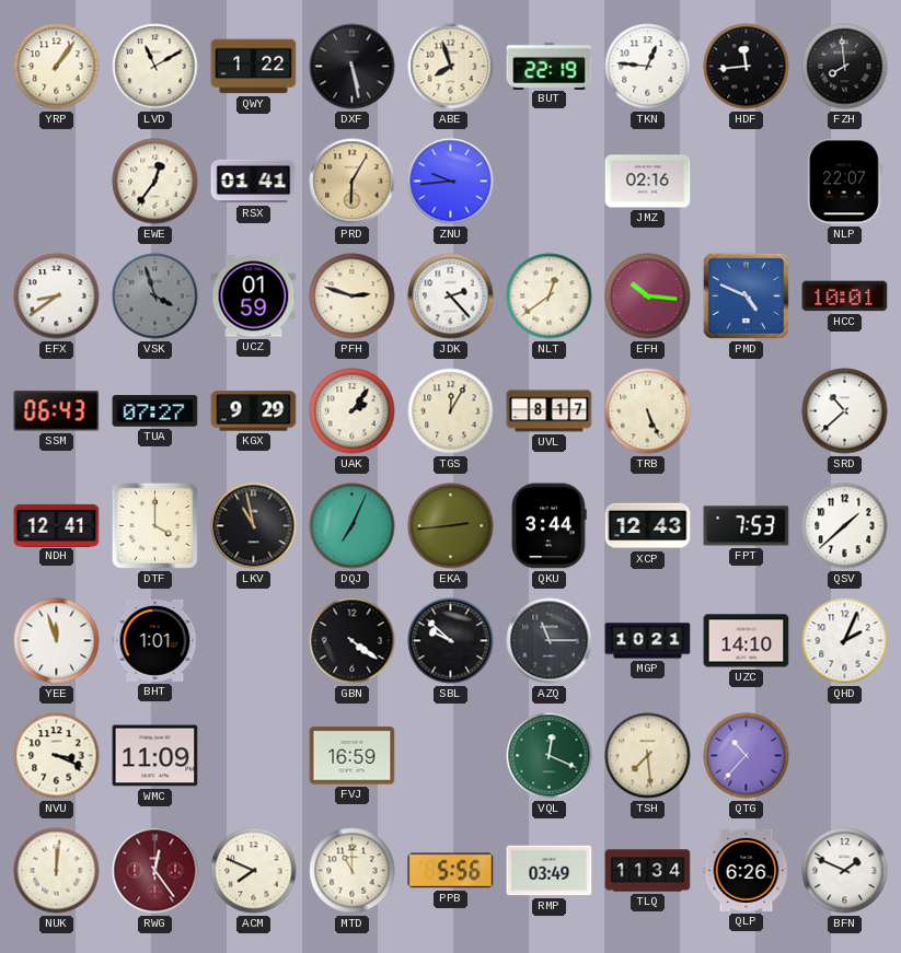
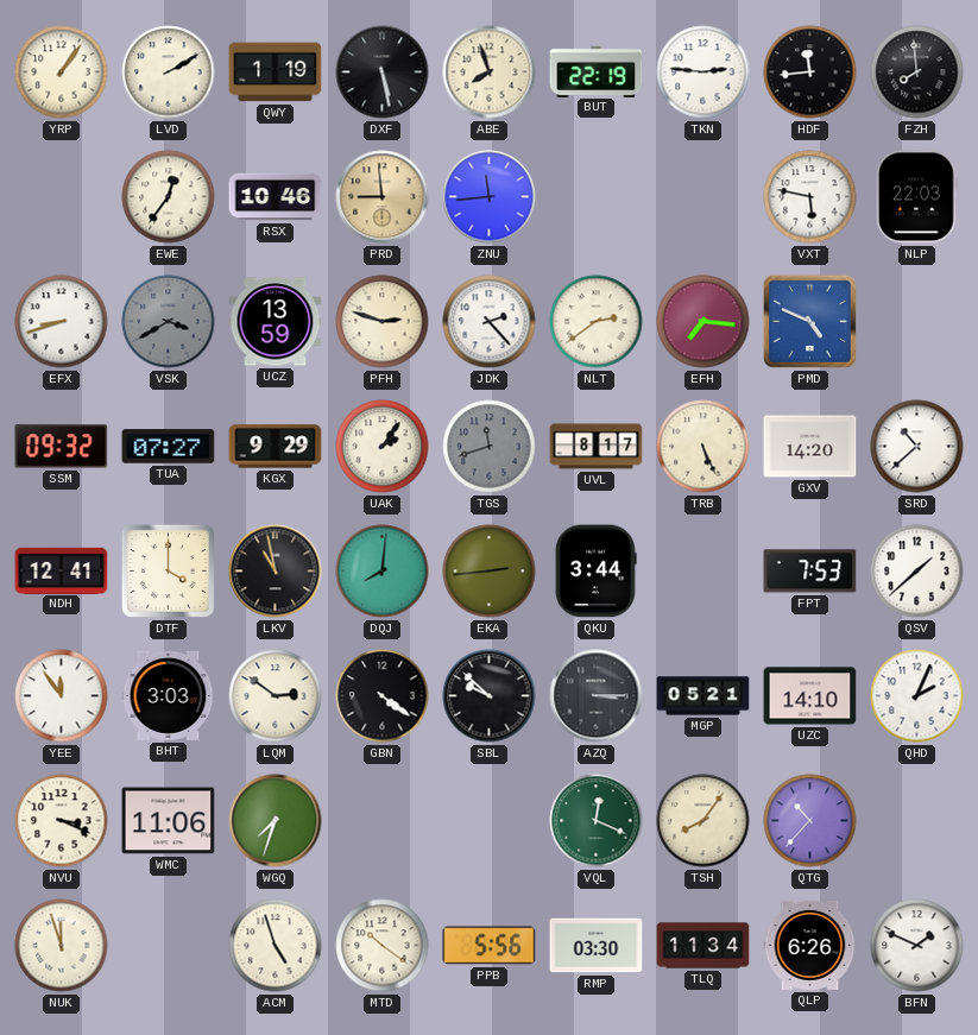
LVD: 11:10 -> 2:10
QWY: 1:22 -> 1:19
TKN: 12:46 -> 2:46
RSX: 01:41 -> 10:46
PRD: 6:05 -> 8:59
ZNU: 9:44 -> 11:44
JMZ: 02:16 -> none
VXT: none -> 5:47
NLP: 22:07 -> 22:03
EFX: 8:39 -> 8:42
VSK: 3:57 -> 3:40
UCZ: 01:59 -> 13:59
NLT: 12:39 -> 2:39
EFH: 10:16 -> 7:16
HCC: 10:01 -> none
SSM: 06:43 -> 09:32
TGS: 12:05 -> 11:42
TGS dial: cream -> grey
GXV: none -> 14:20
DQJ: 7:04 -> 8:01
XCP: 12:43 -> none
YEE: 11:57 -> 11:54
BHT: 1:01 -> 3:03
LQM: none -> 2:51
AZQ: 11:15 -> 3:15
MGP: 10:21 -> 05:21
WMC: 11:09 -> 11:06
WGQ: none -> 7:33
FVJ: 16:59 -> none
TSH: 7:29 -> 8:06
NUK: 12:01 -> 11:57
RWG: 12:24 -> none
ACM: 7:49 -> 4:57
MTD: 11:00 -> 10:21
RMP: 03:49 -> 03:30
